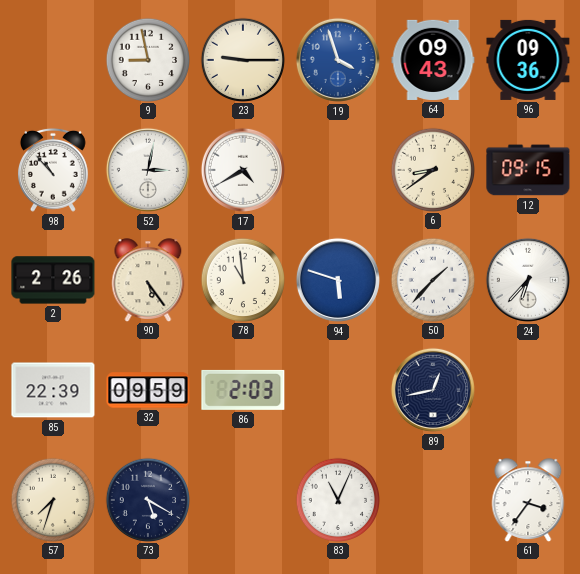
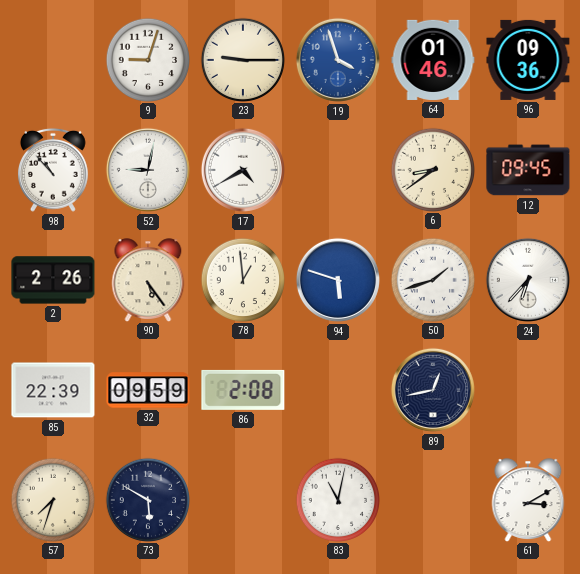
9: 8:58 -> 9:03
64: 09:43 -> 01:46
52: 3:02 -> 9:02
12: 09:15 -> 09:45
78: 10:59 -> 12:59
50: 1:37 -> 1:42
86: 2:03 -> 2:08
73: 5:20 -> 5:50
83: 11:04 -> 11:02
61: 3:36 -> 3:10
